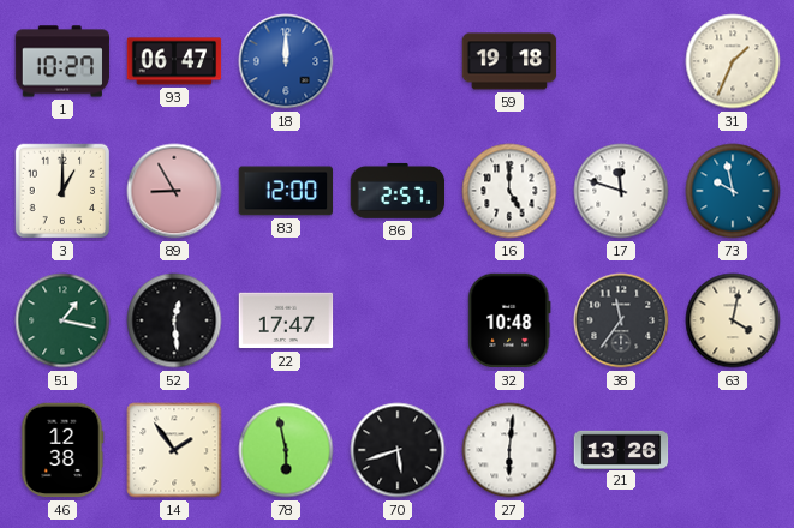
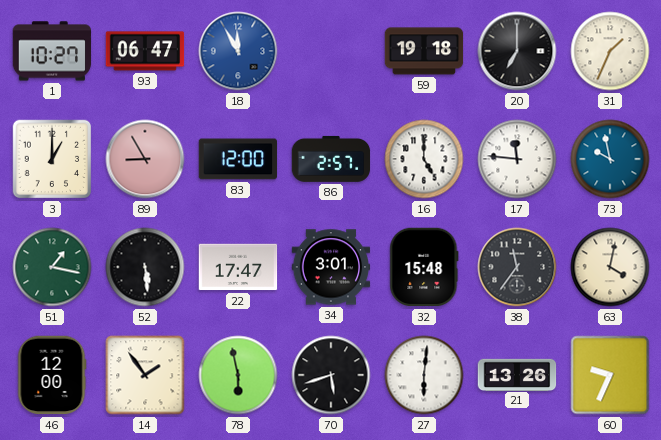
18: 12:00 -> 11:55
20: none -> 7:00
17: 11:48 -> 11:46
52: 12:29 -> 5:29
34: none -> 3:01
32: 10:48 -> 15:48
46: 12:38 -> 12:00
60: none -> 9:34
